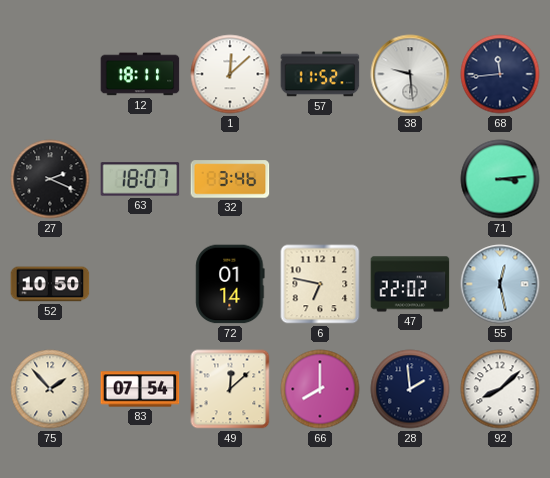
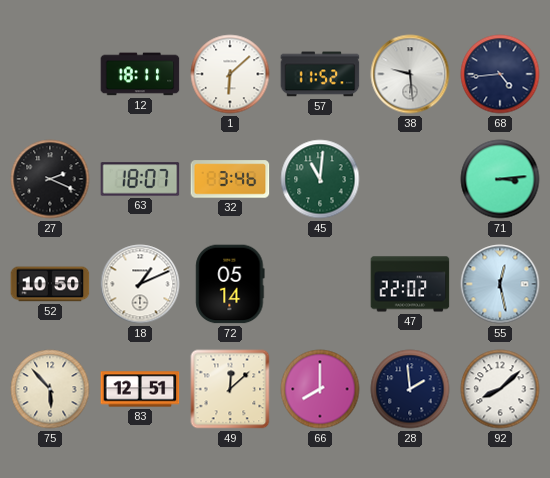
1: 12:08 -> 6:08
68: 11:44 -> 4:44
45: none -> 11:01
18: none -> 1:11
72: 01:14 -> 05:14
6: 6:47 -> none
75: 1:53 -> 5:53
83: 07:54 -> 12:51
